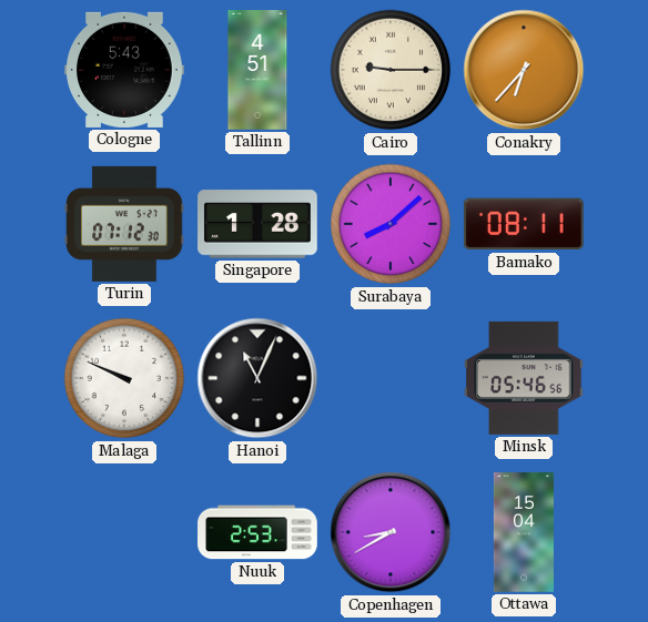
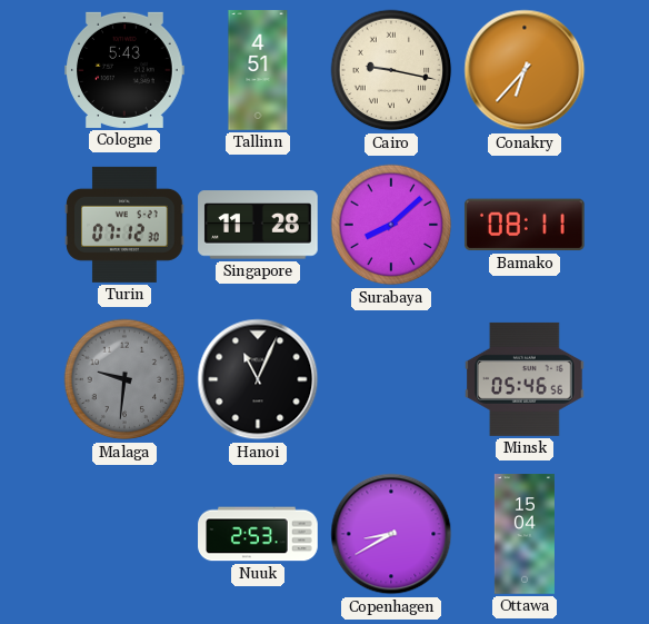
Cairo: 9:15 -> 9:17
Singapore: 1:28 -> 11:28
Malaga: 9:49 -> 9:31
Malaga dial: white -> grey
